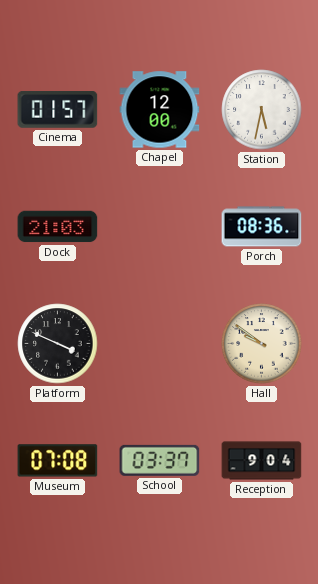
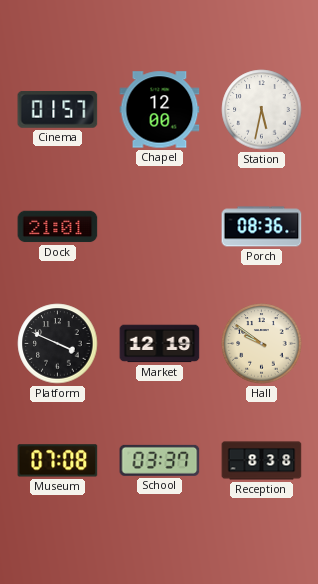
Dock: 21:03 -> 21:01
Market: none -> 12:19
Reception: 9:04 -> 8:38
